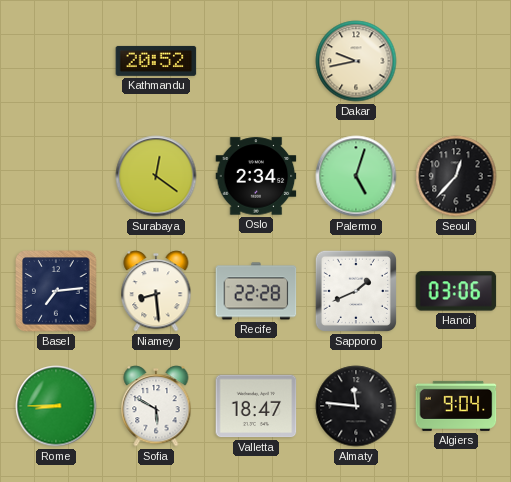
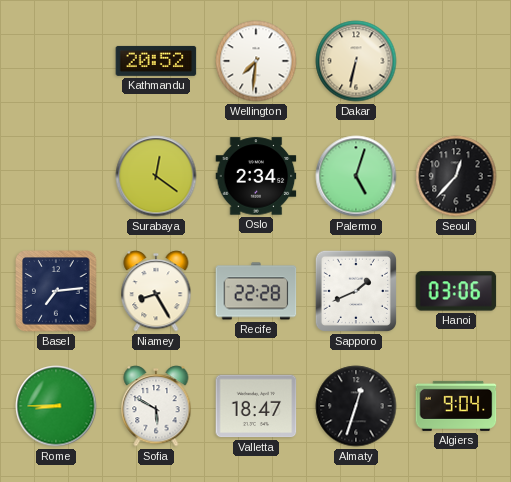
Wellington: none -> 7:31
Dakar: 9:43 -> 6:32
Niamey: 8:29 -> 8:25
Almaty: 11:46 -> 12:33
